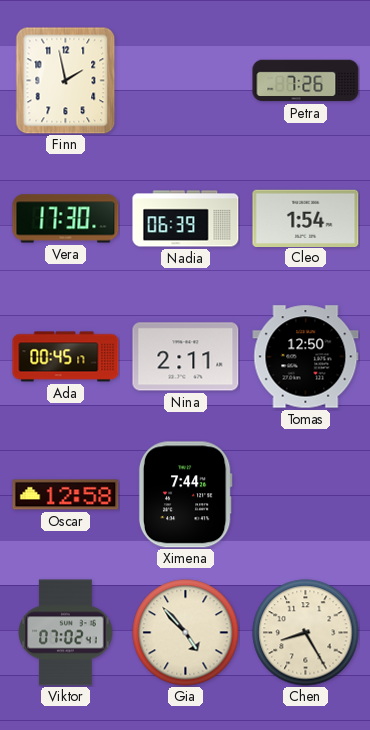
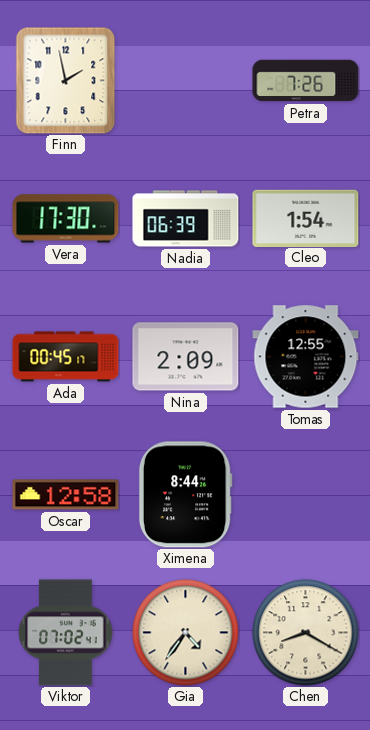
Nina: 2:11 -> 2:09
Tomas: 12:50 -> 12:55
Ximena: 7:44 -> 8:44
Gia: 4:53 -> 4:36
Chen: 8:25 -> 8:20
